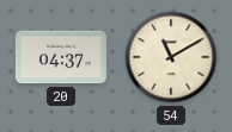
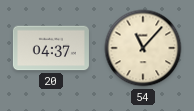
54: 11:10 -> 11:07
